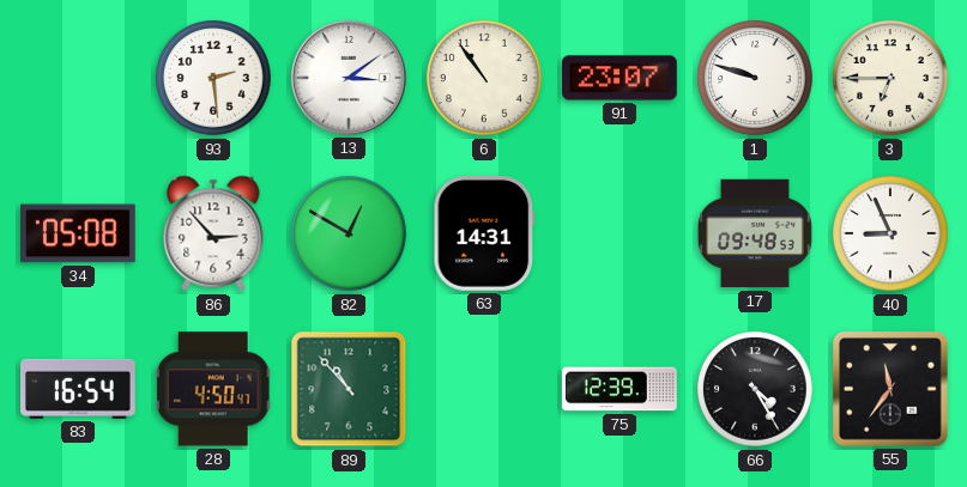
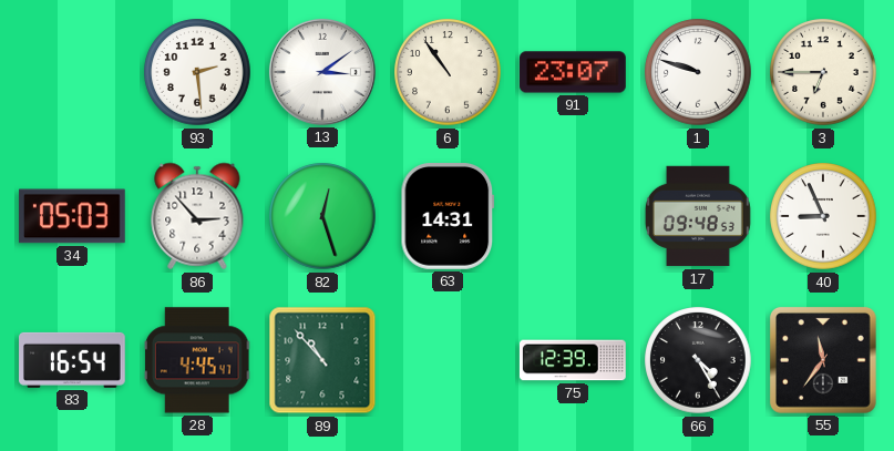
34: 05:08 -> 05:03
82: 12:50 -> 12:27
28: 4:50 -> 4:45
